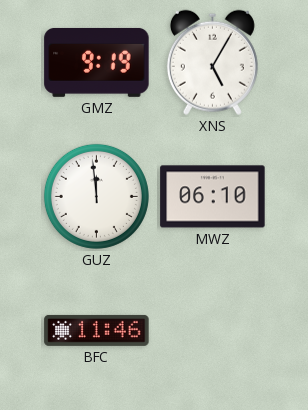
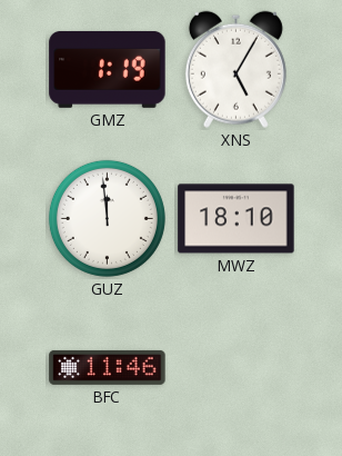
GMZ: 9:19 -> 1:19
MWZ: 06:10 -> 18:10
